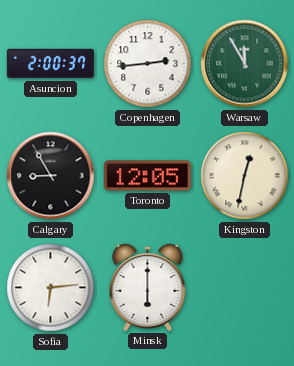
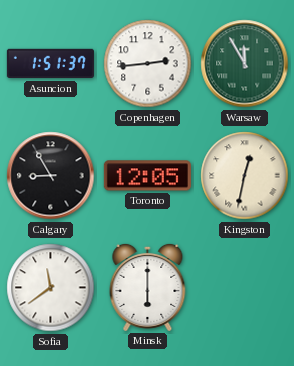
Asuncion: 2:00 -> 1:51
Sofia: 6:14 -> 11:39
